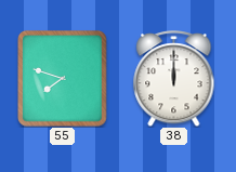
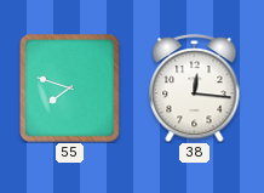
38: 12:00 -> 12:16
